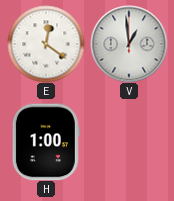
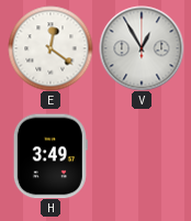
V: 12:59 -> 12:55
H: 1:00 -> 3:49
